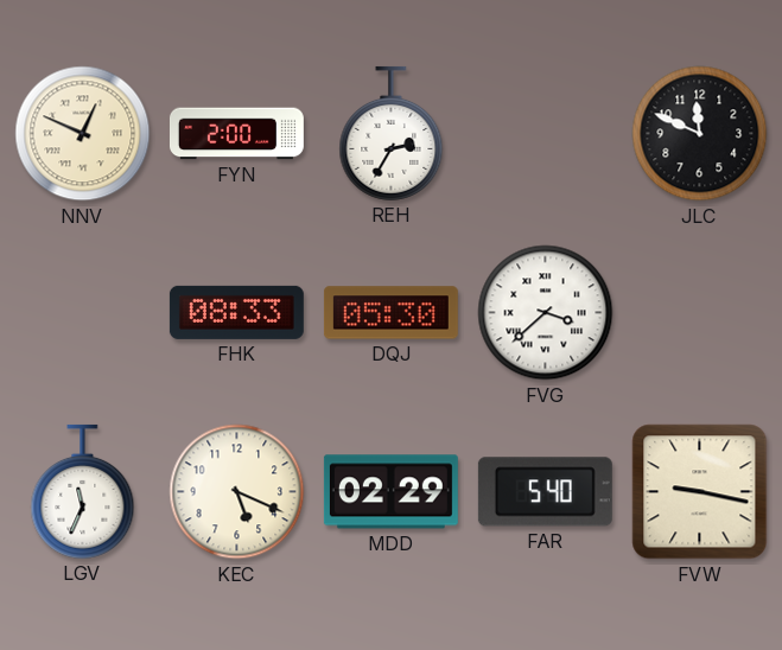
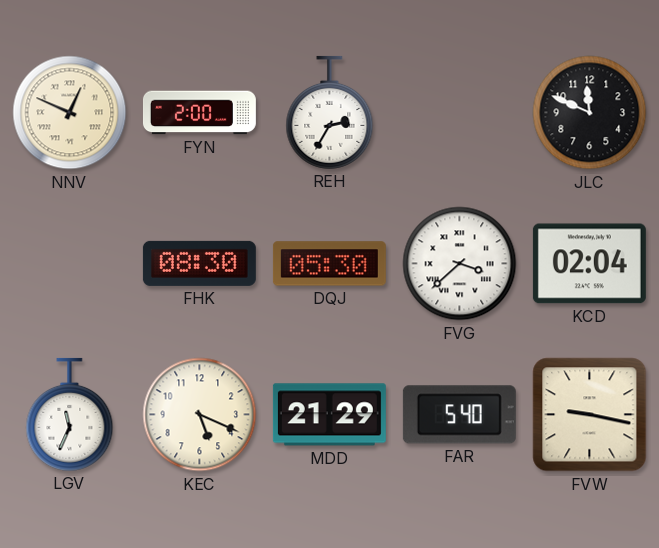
FHK: 08:33 -> 08:30
KCD: none -> 02:04
MDD: 02:29 -> 21:29
